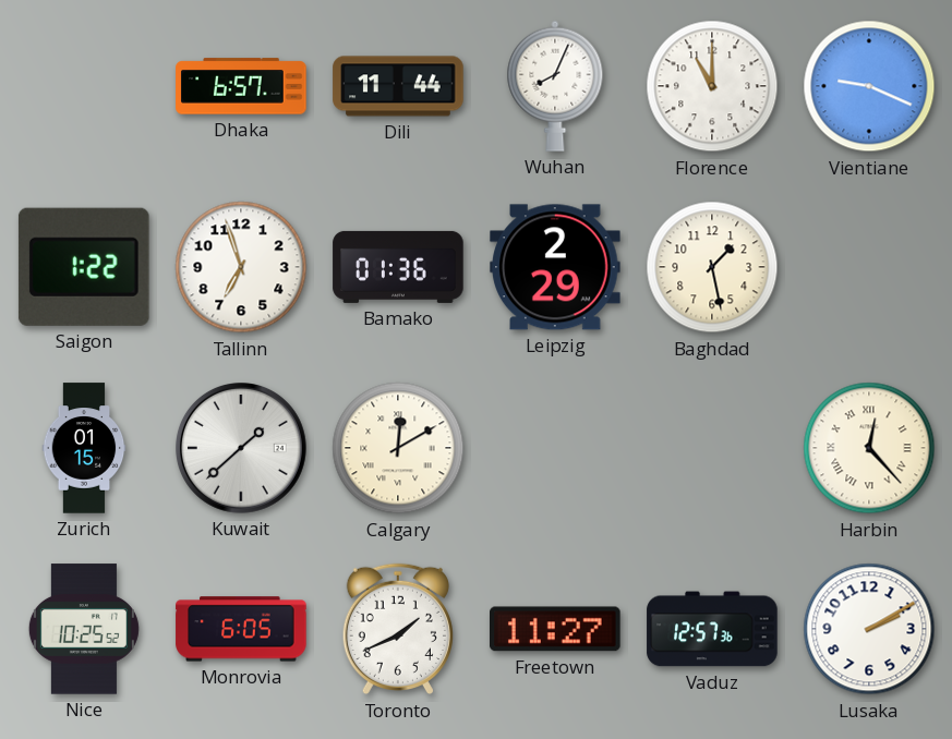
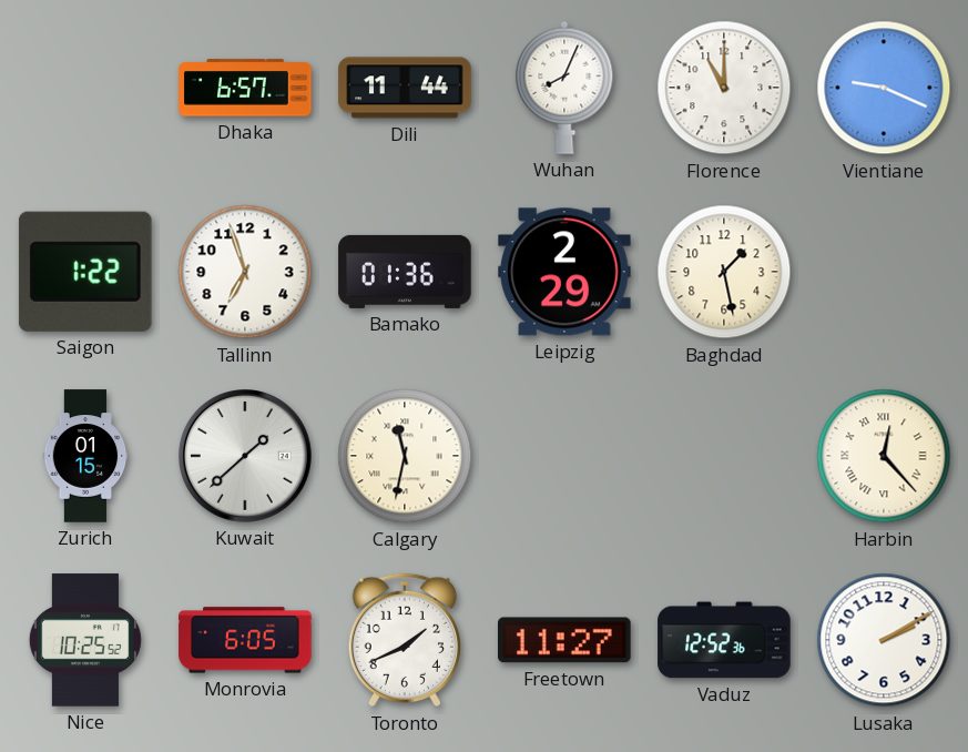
Calgary: 12:10 -> 11:32
Vaduz: 12:57 -> 12:52
